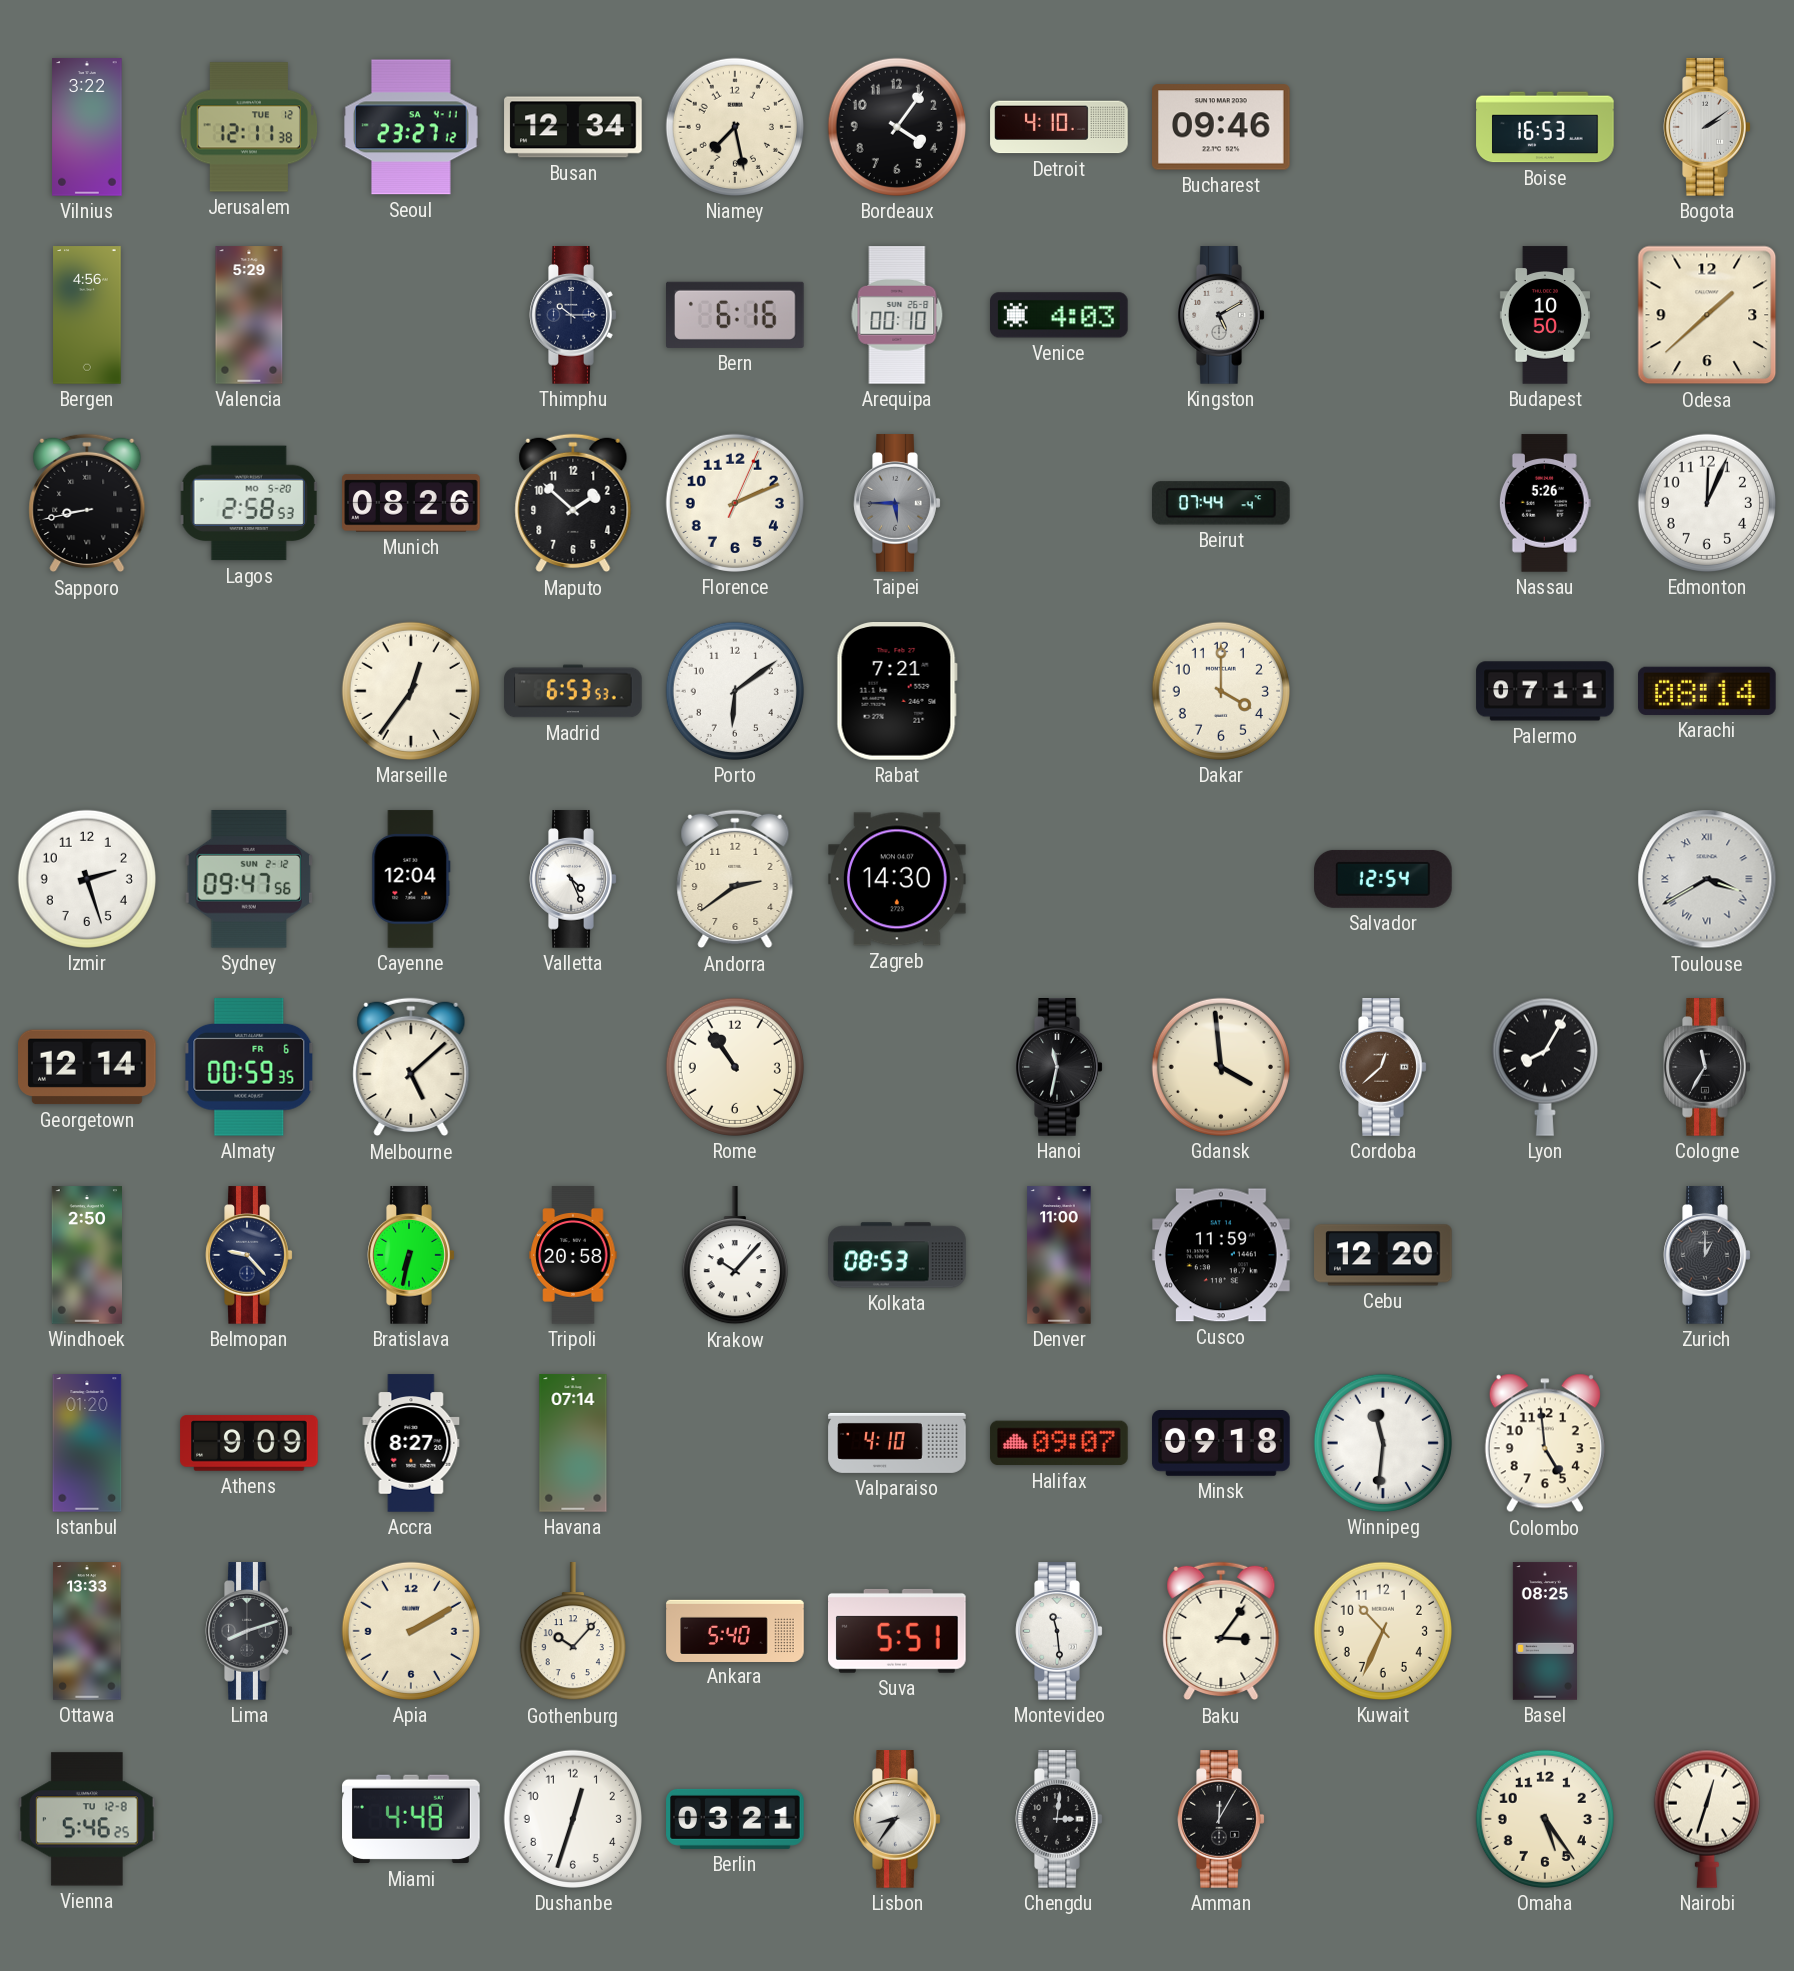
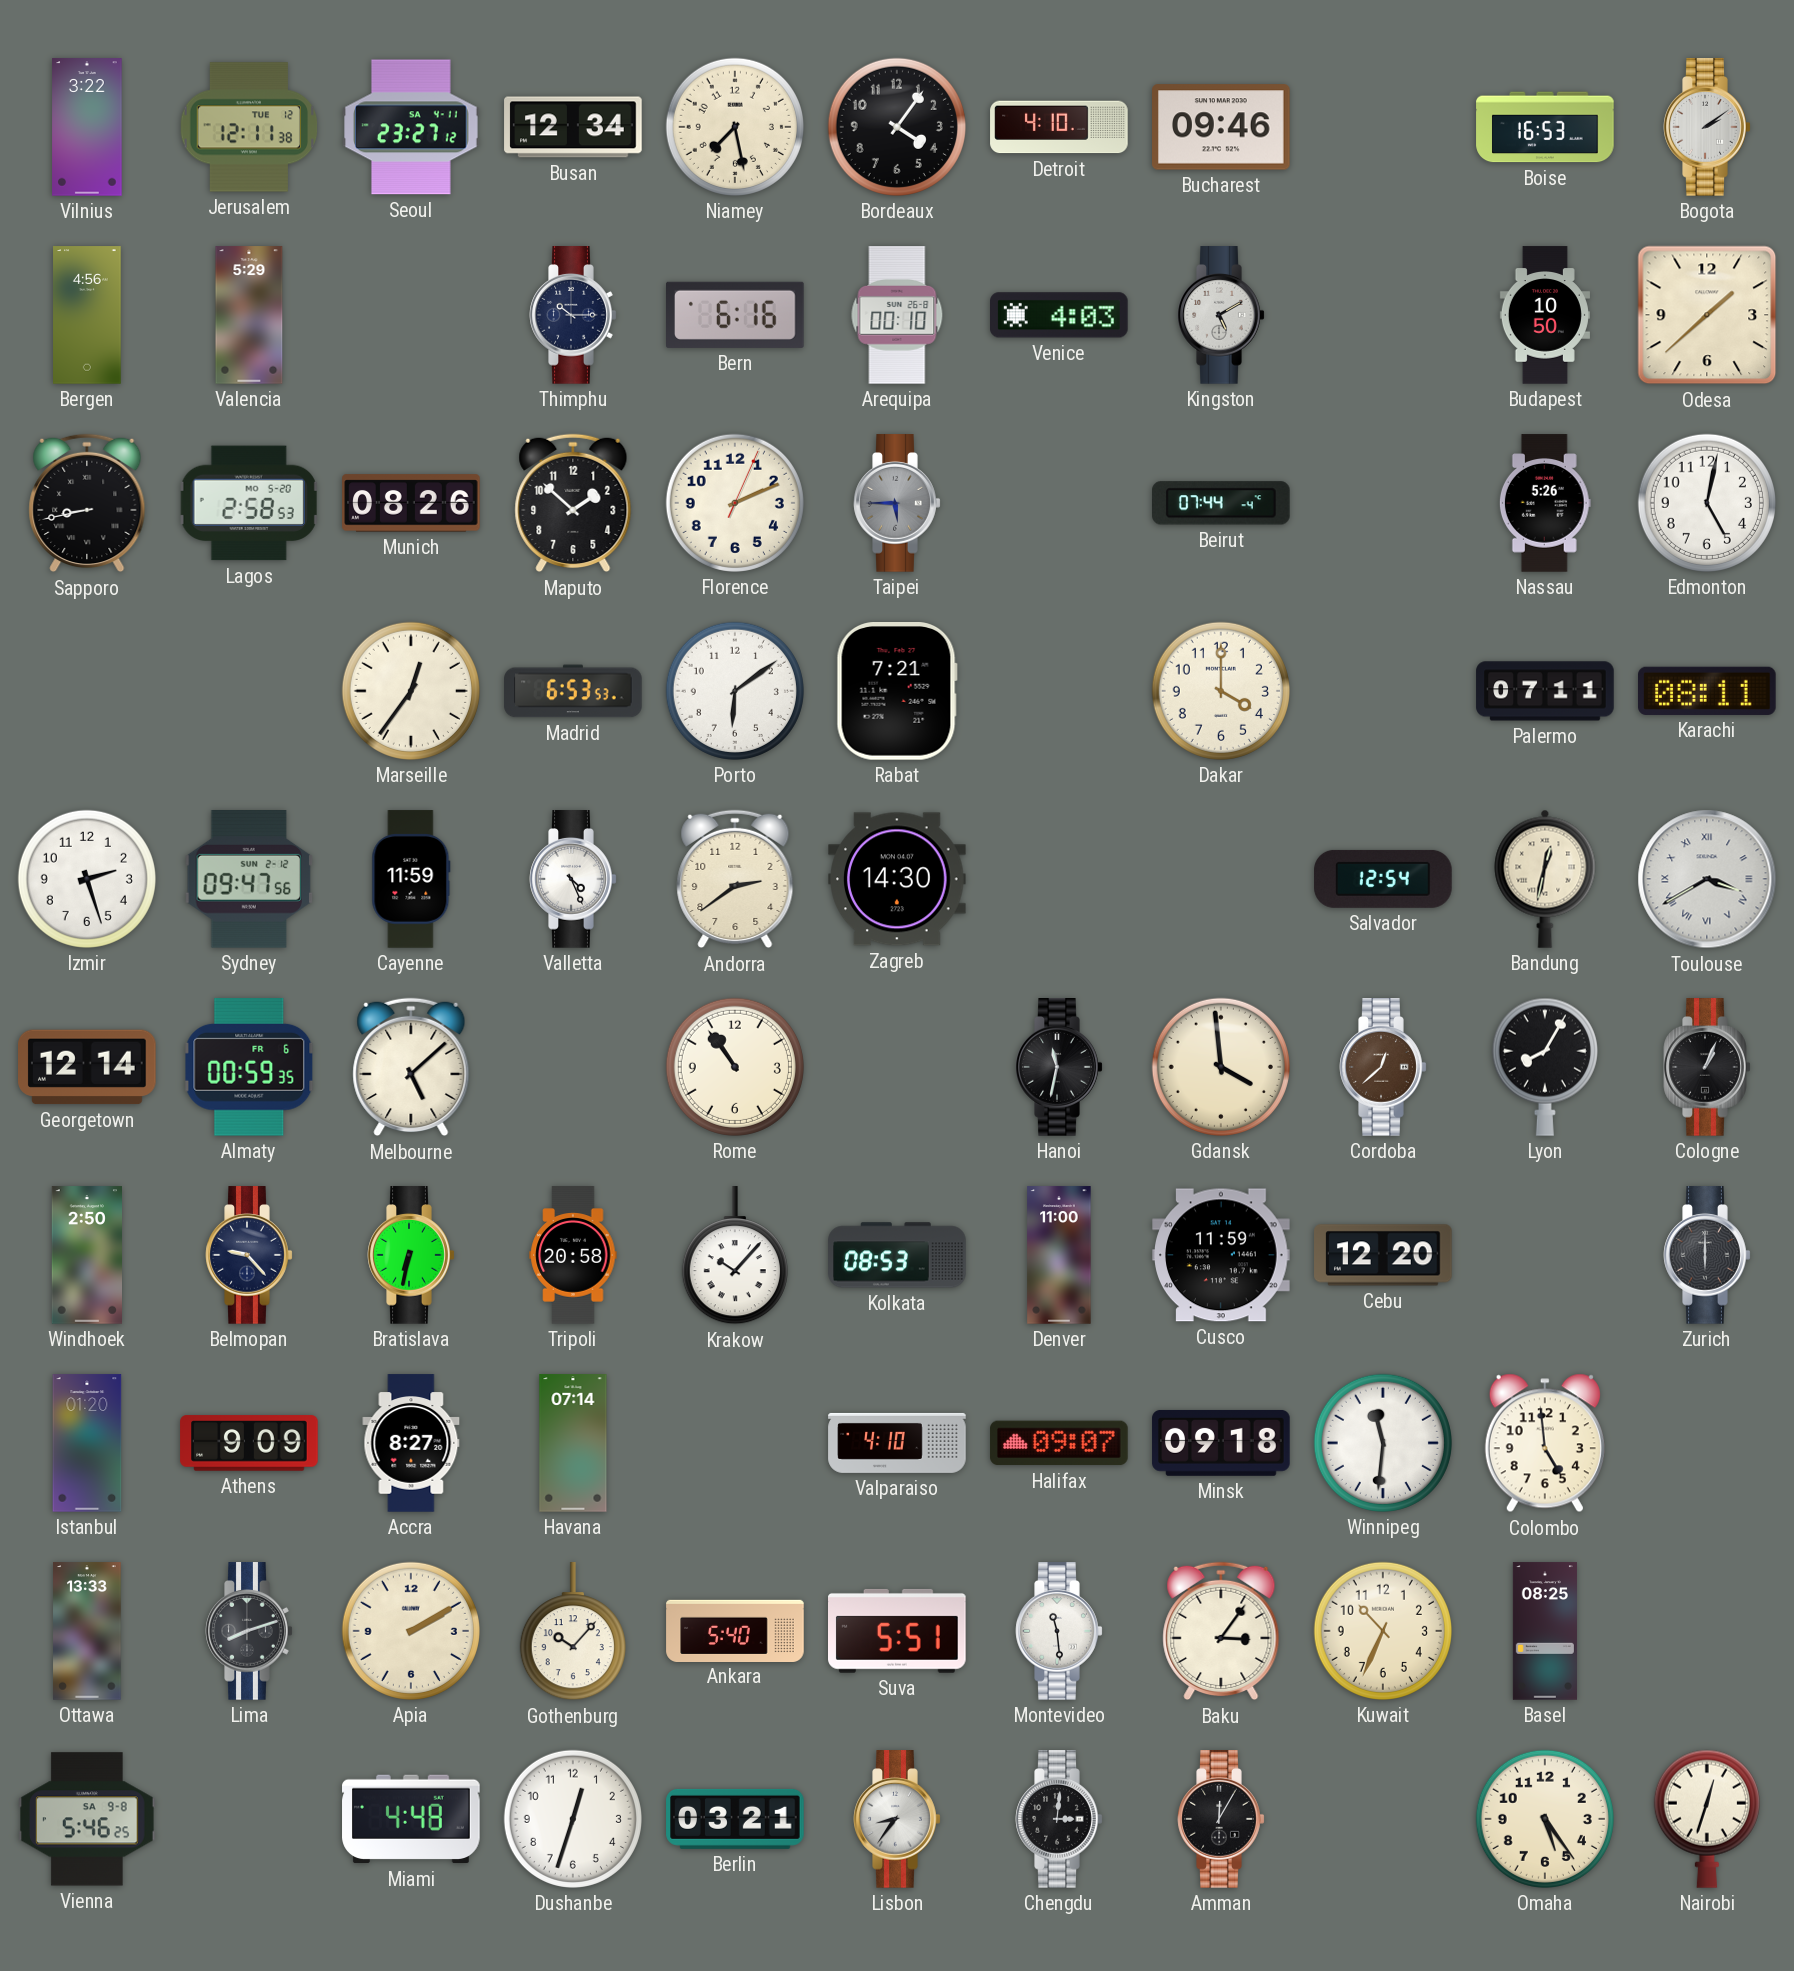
Edmonton: 12:04 -> 5:02
Karachi: 08:14 -> 08:11
Cayenne: 12:04 -> 11:59
Bandung: none -> 12:32
Cologne: 11:35 -> 1:04
Zurich: 1:00 -> 6:00
Vienna date: TU 12-8 -> SA 9-8
